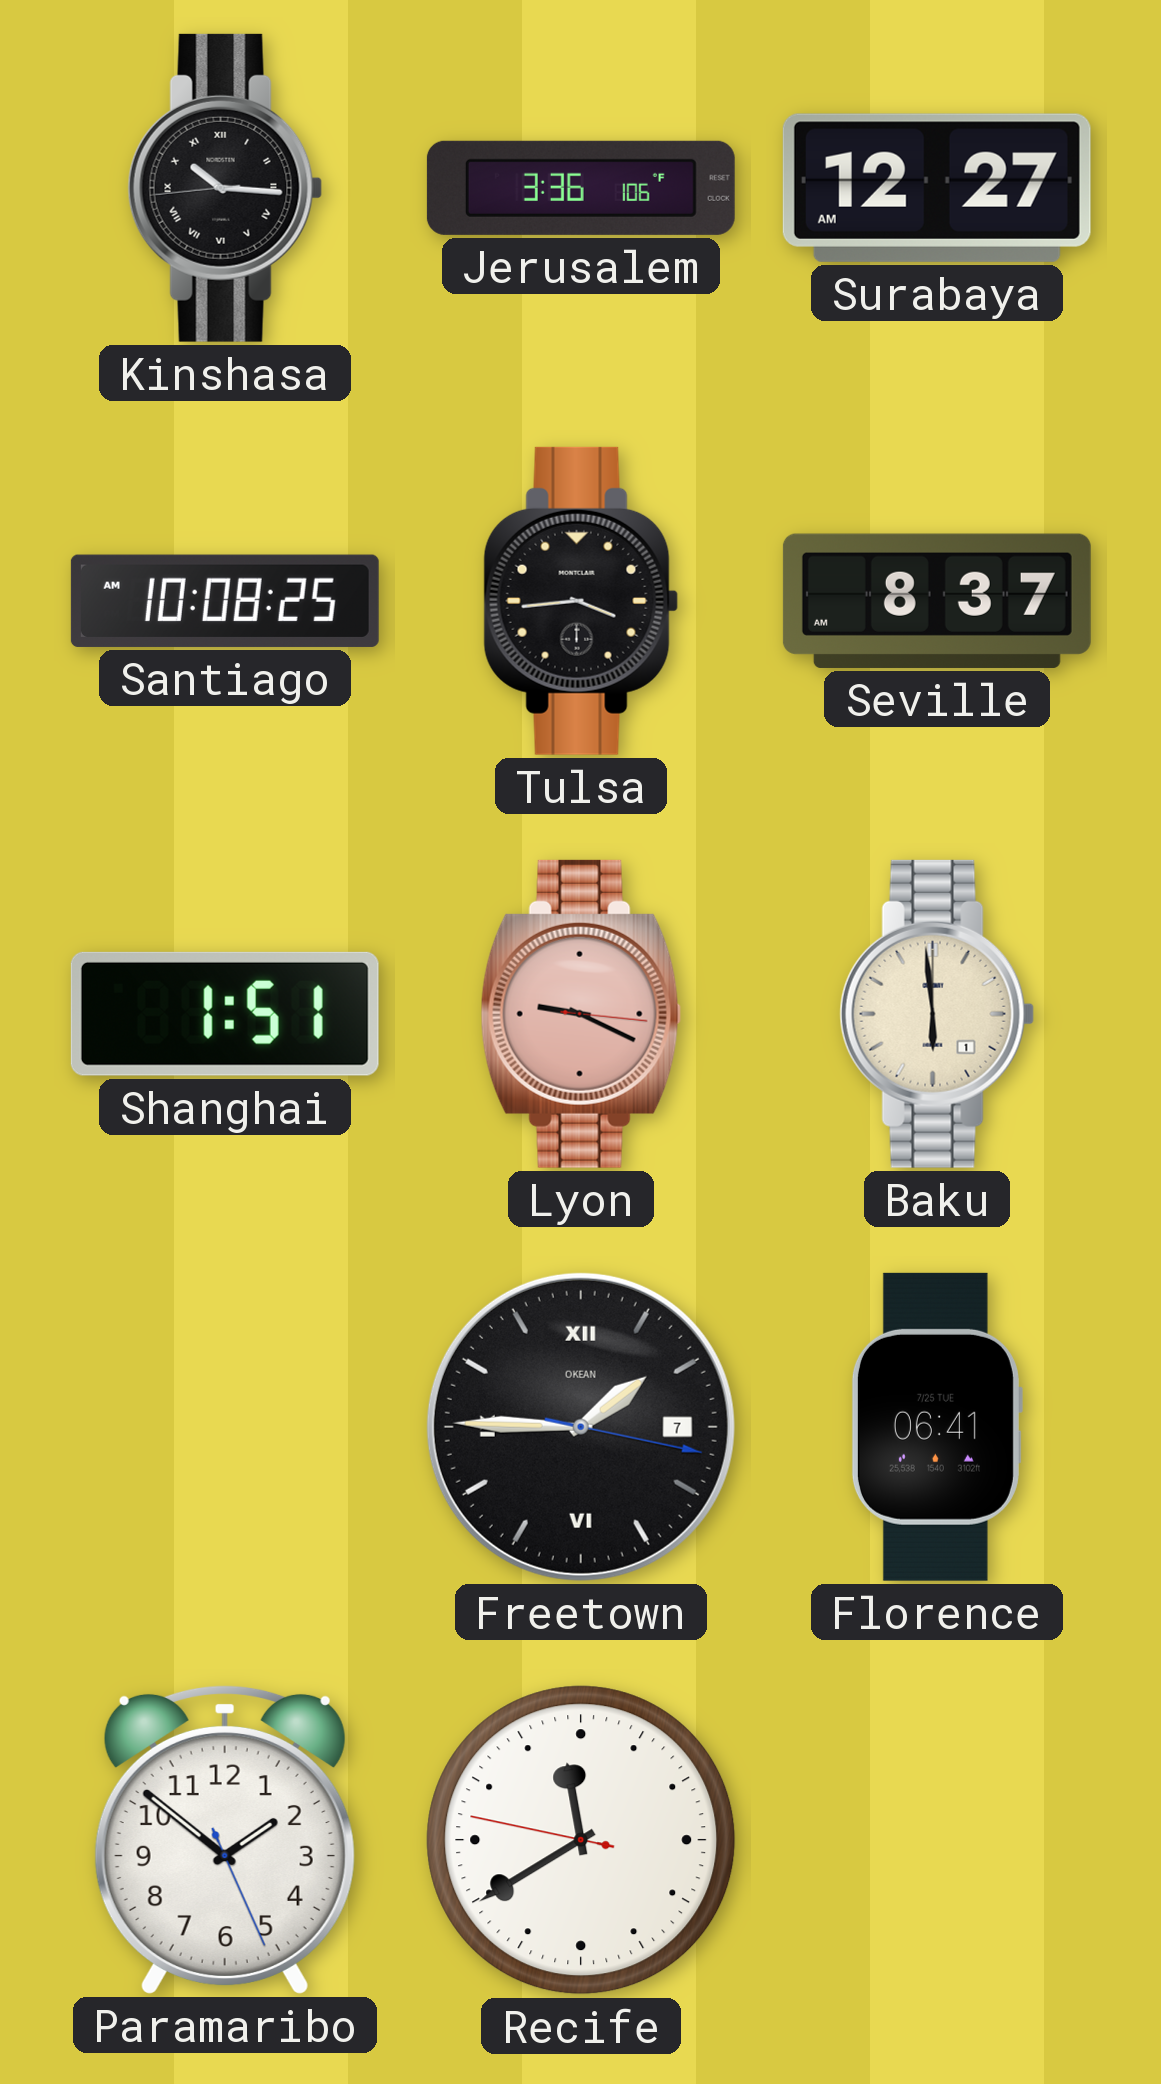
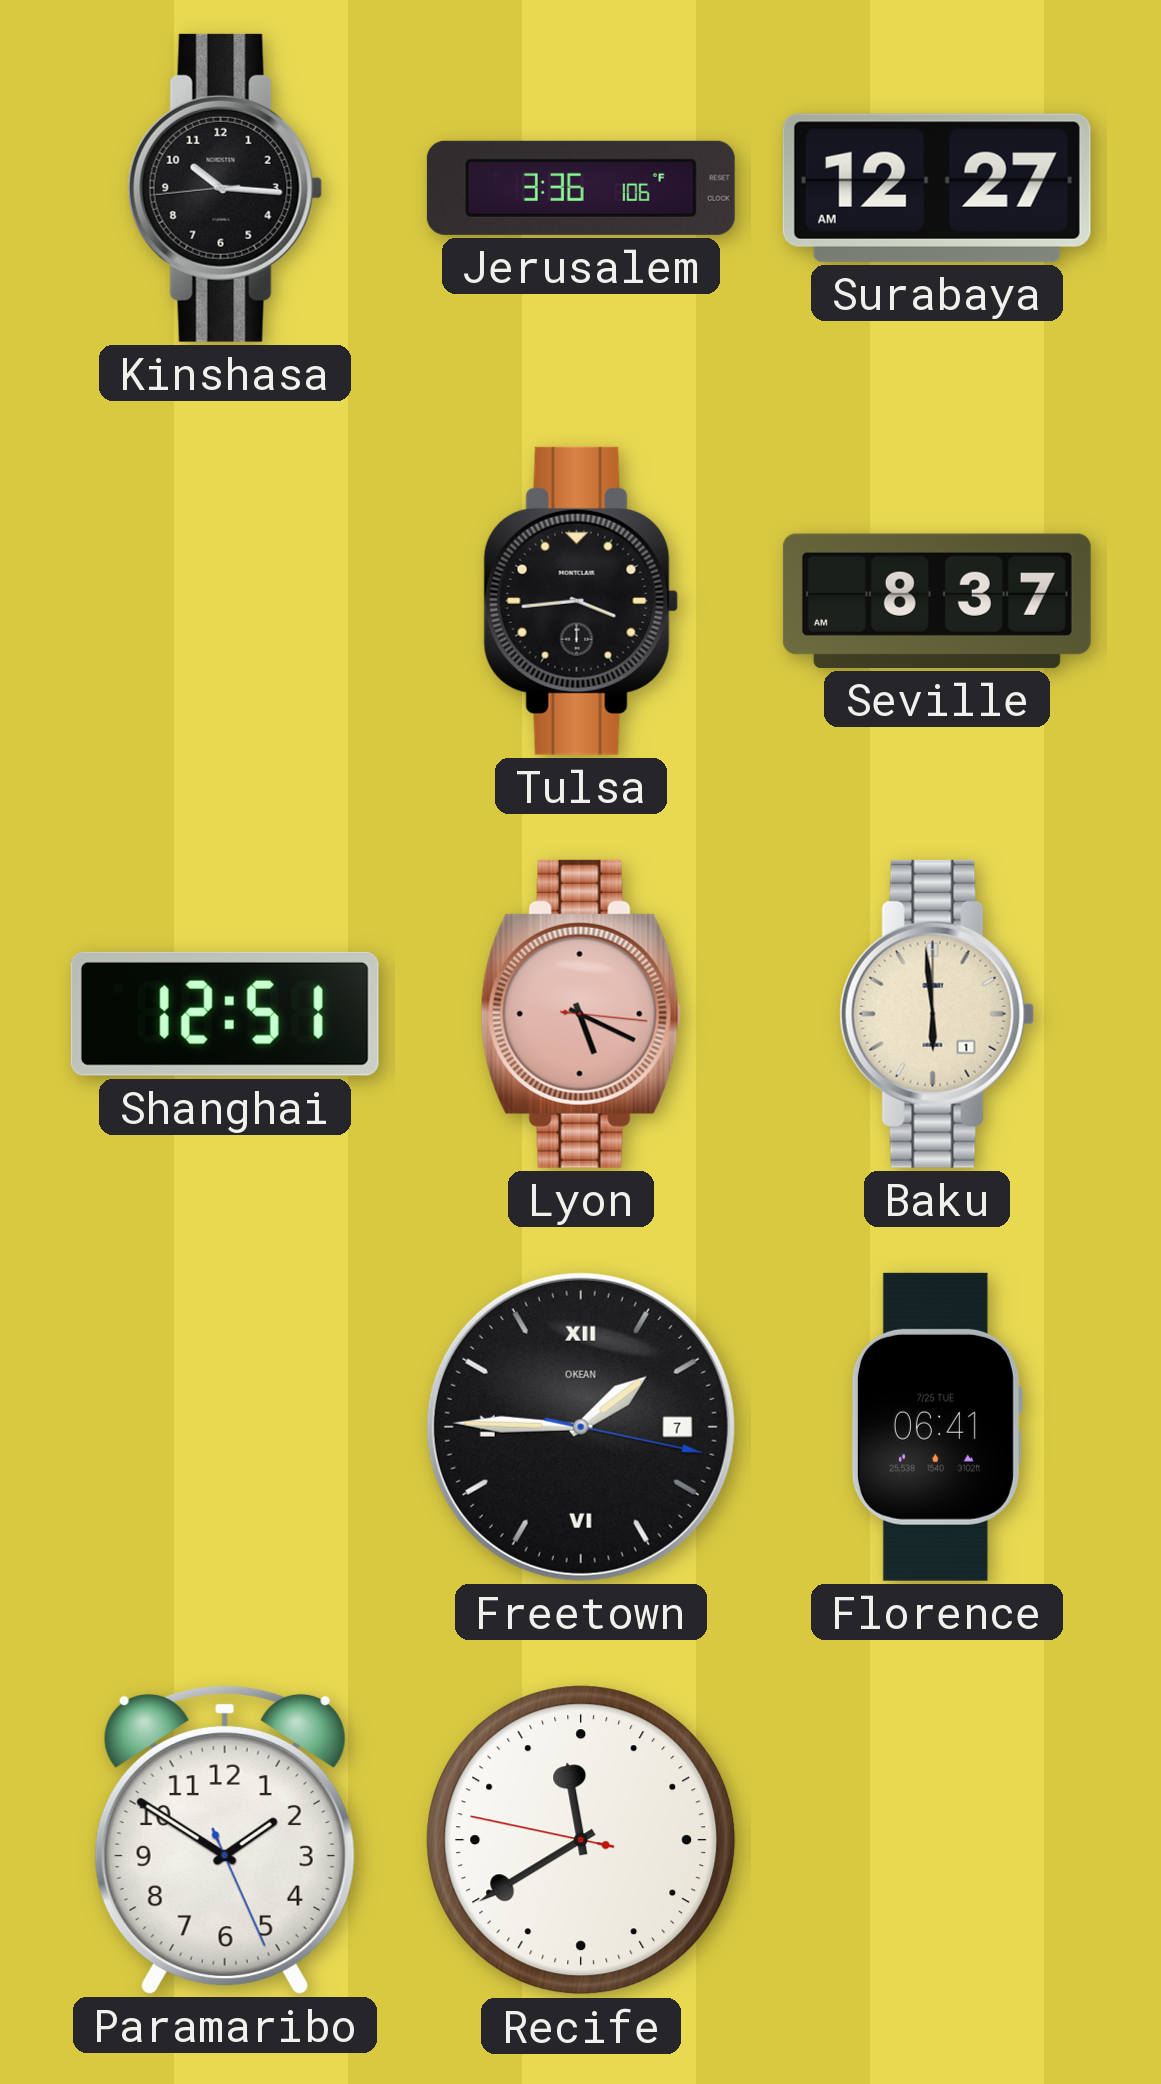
Kinshasa numerals: Roman -> Arabic
Santiago: 10:08 -> none
Shanghai: 1:51 -> 12:51
Lyon: 9:19 -> 5:19
Paramaribo: 1:51 -> 1:50
